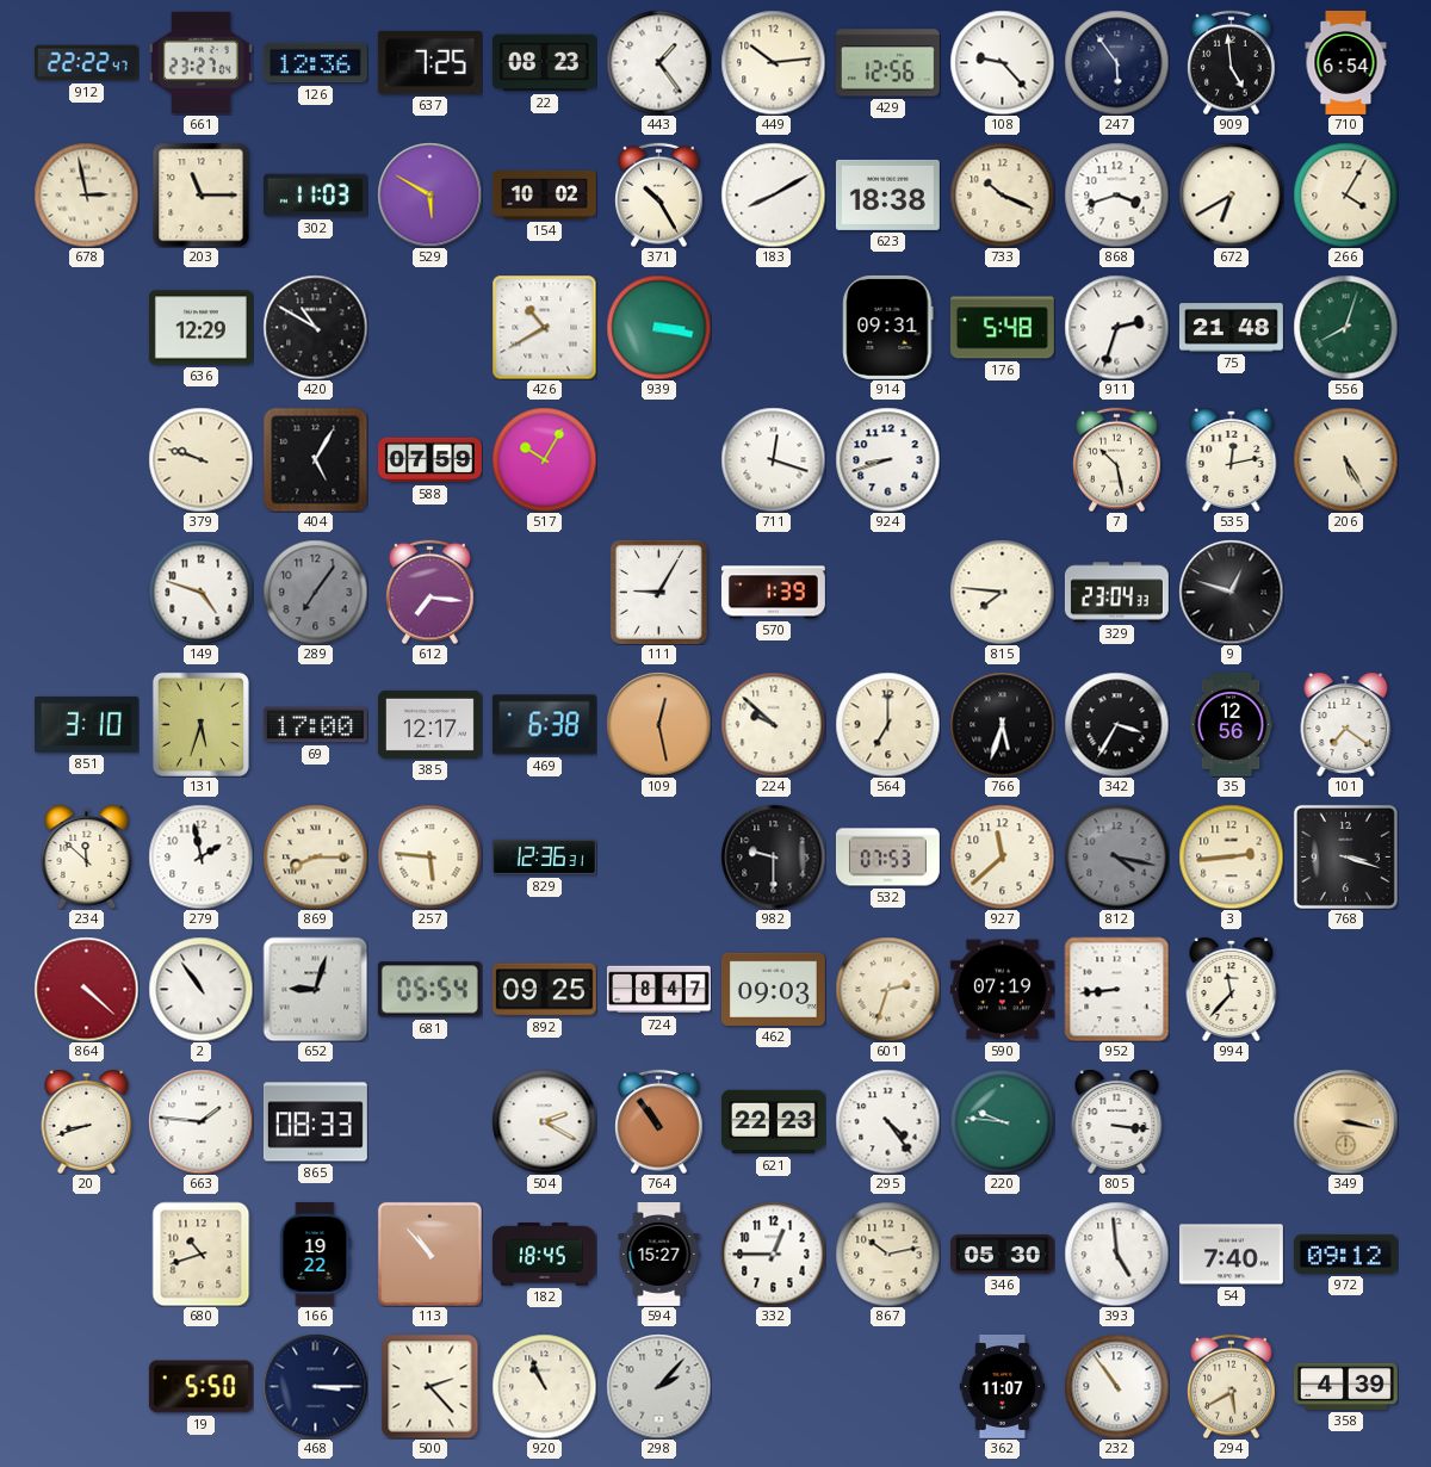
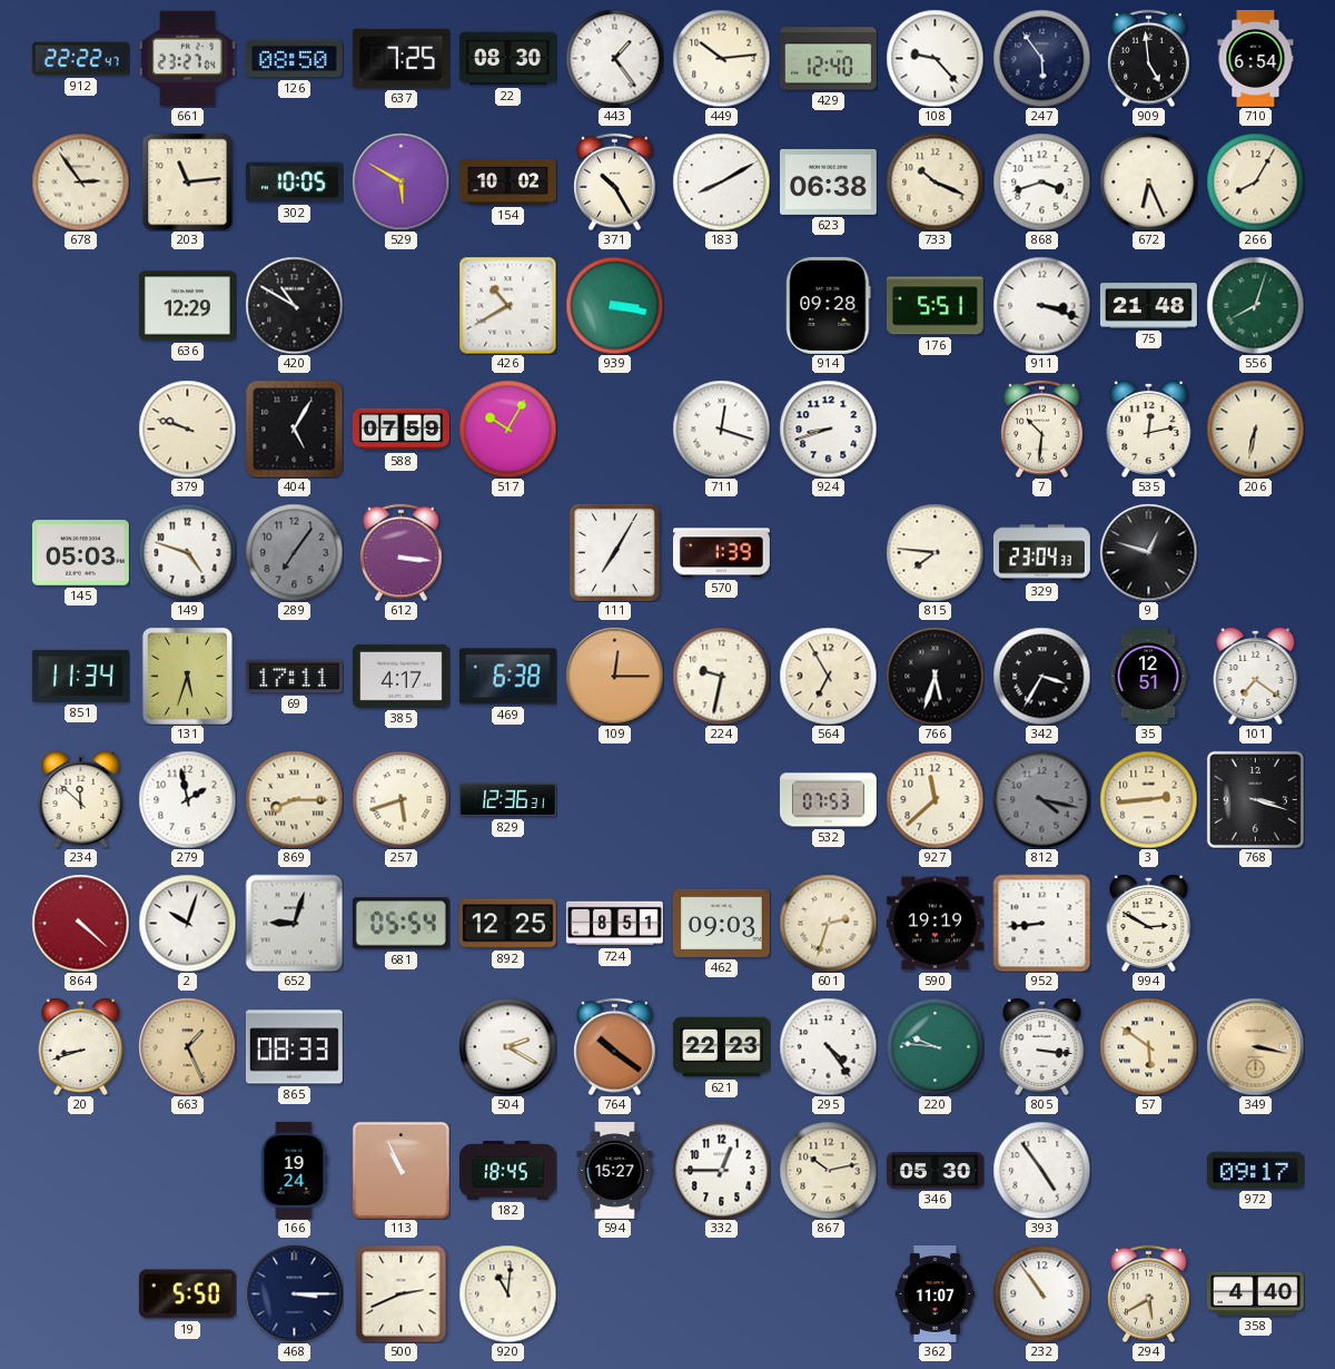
126: 12:36 -> 08:50
22: 08:23 -> 08:30
429: 12:56 -> 12:40
678: 2:58 -> 2:54
203: 11:15 -> 11:14
302: 11:03 -> 10:05
623: 18:38 -> 06:38
672: 6:40 -> 6:26
266: 4:05 -> 8:05
914: 09:31 -> 09:28
176: 5:48 -> 5:51
911: 2:33 -> 3:18
7: 10:28 -> 10:31
206: 5:25 -> 6:32
145: none -> 05:03
612: 7:16 -> 3:16
111: 9:05 -> 7:05
851: 3:10 -> 11:34
69: 17:00 -> 17:11
385: 12:17 -> 4:17
109: 12:28 -> 12:15
224: 9:52 -> 9:32
564: 7:00 -> 6:55
35: 12:56 -> 12:51
257: 5:46 -> 5:42
982: 9:30 -> none
2: 10:54 -> 10:03
892: 09:25 -> 12:25
724: 8:47 -> 8:51
590: 07:19 -> 19:19
994: 11:37 -> 2:50
663: 1:46 -> 1:26
663 dial: white -> champagne
764: 10:54 -> 10:21
57: none -> 5:51
680: 10:42 -> none
166: 19:22 -> 19:24
113: 10:53 -> 10:56
393: 4:59 -> 4:54
54: 7:40 -> none
972: 09:12 -> 09:17
500: 2:23 -> 2:41
920: 10:56 -> 11:01
298: 2:07 -> none
358: 4:39 -> 4:40
